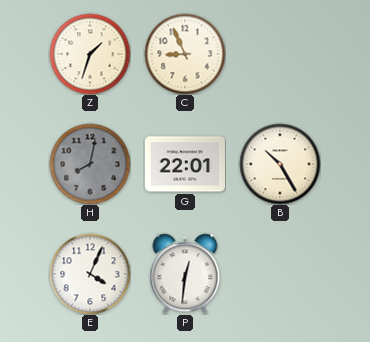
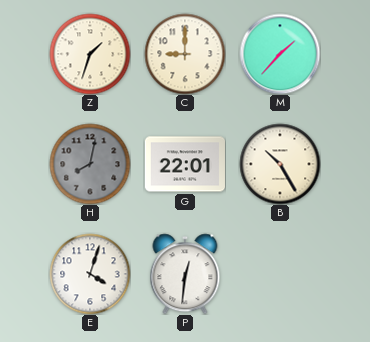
C: 8:56 -> 9:00
M: none -> 1:37
E: 4:04 -> 4:03
